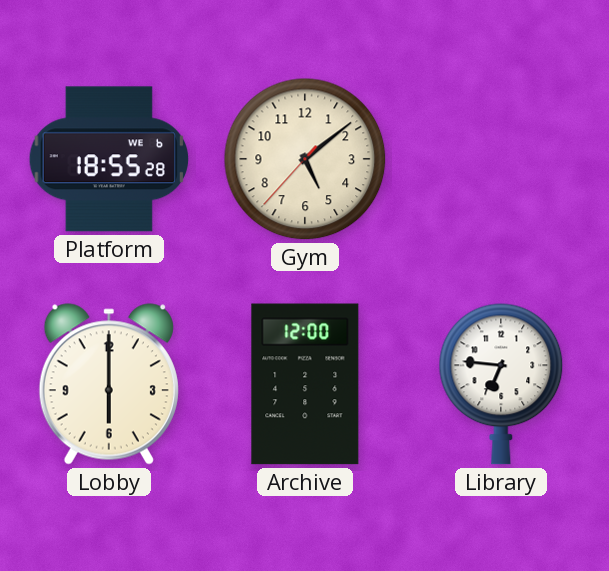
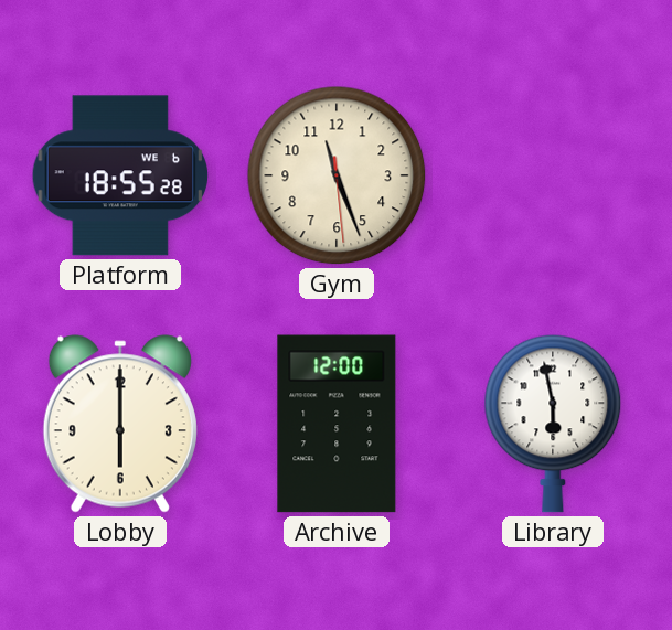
Gym: 5:08 -> 11:26
Library: 6:46 -> 5:58
